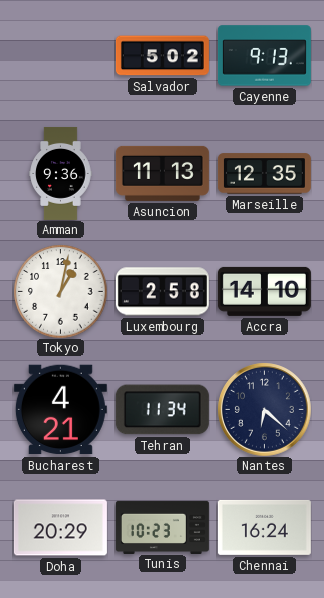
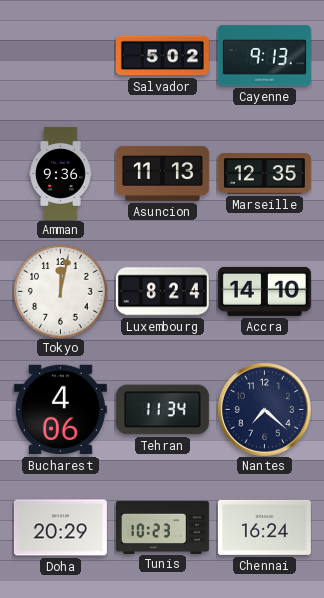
Tokyo: 1:02 -> 12:02
Luxembourg: 2:58 -> 8:24
Bucharest: 4:21 -> 4:06
Nantes: 6:22 -> 7:22
